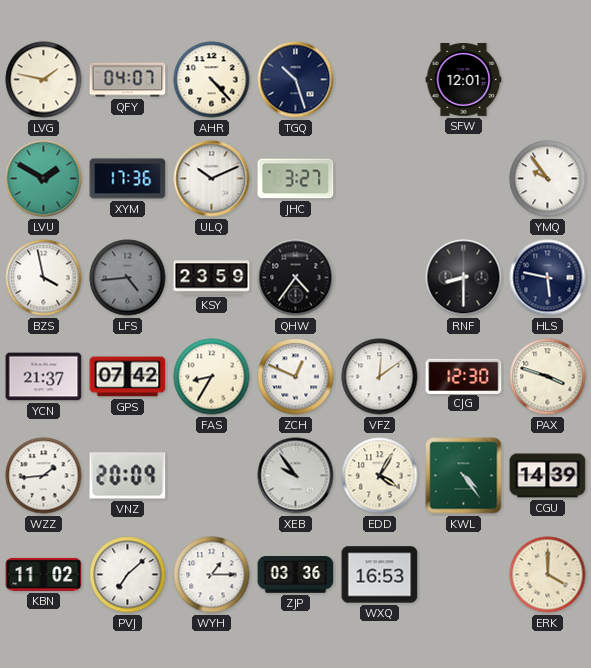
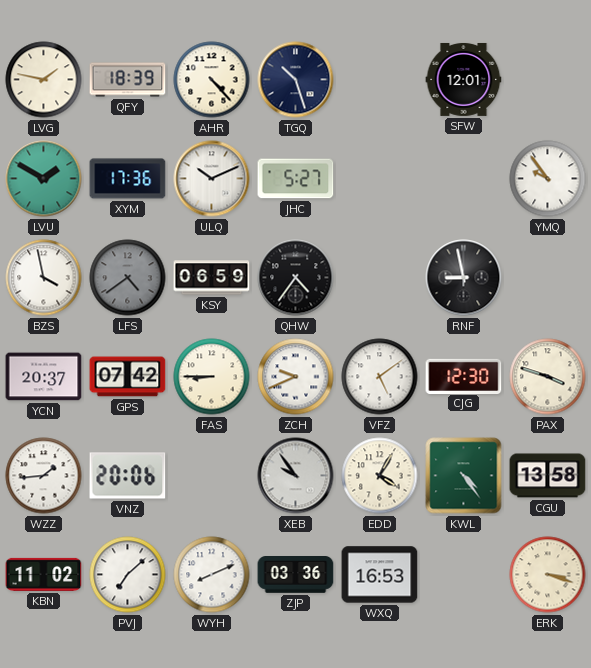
QFY: 04:07 -> 18:39
JHC: 3:27 -> 5:27
LFS: 4:44 -> 4:39
KSY: 23:59 -> 06:59
RNF: 8:30 -> 8:58
HLS: 5:47 -> none
YCN: 21:37 -> 20:37
FAS: 8:35 -> 8:45
ZCH: 12:49 -> 9:41
VFZ: 12:09 -> 5:09
VNZ: 20:09 -> 20:06
CGU: 14:39 -> 13:58
WYH: 1:15 -> 8:11
ERK: 4:00 -> 3:18
